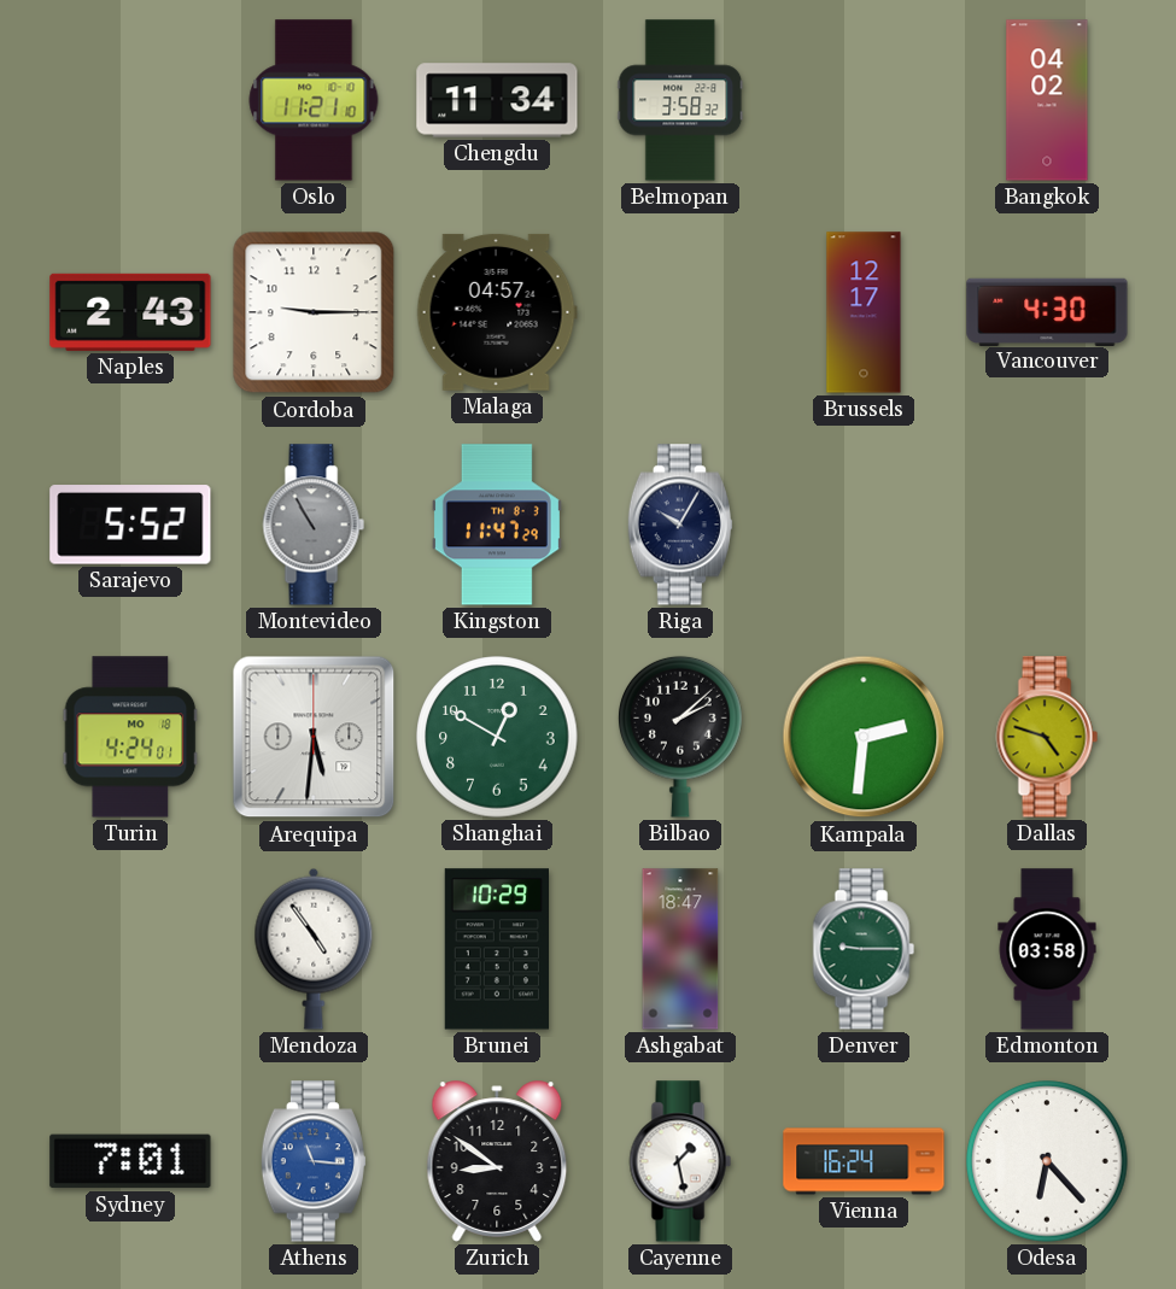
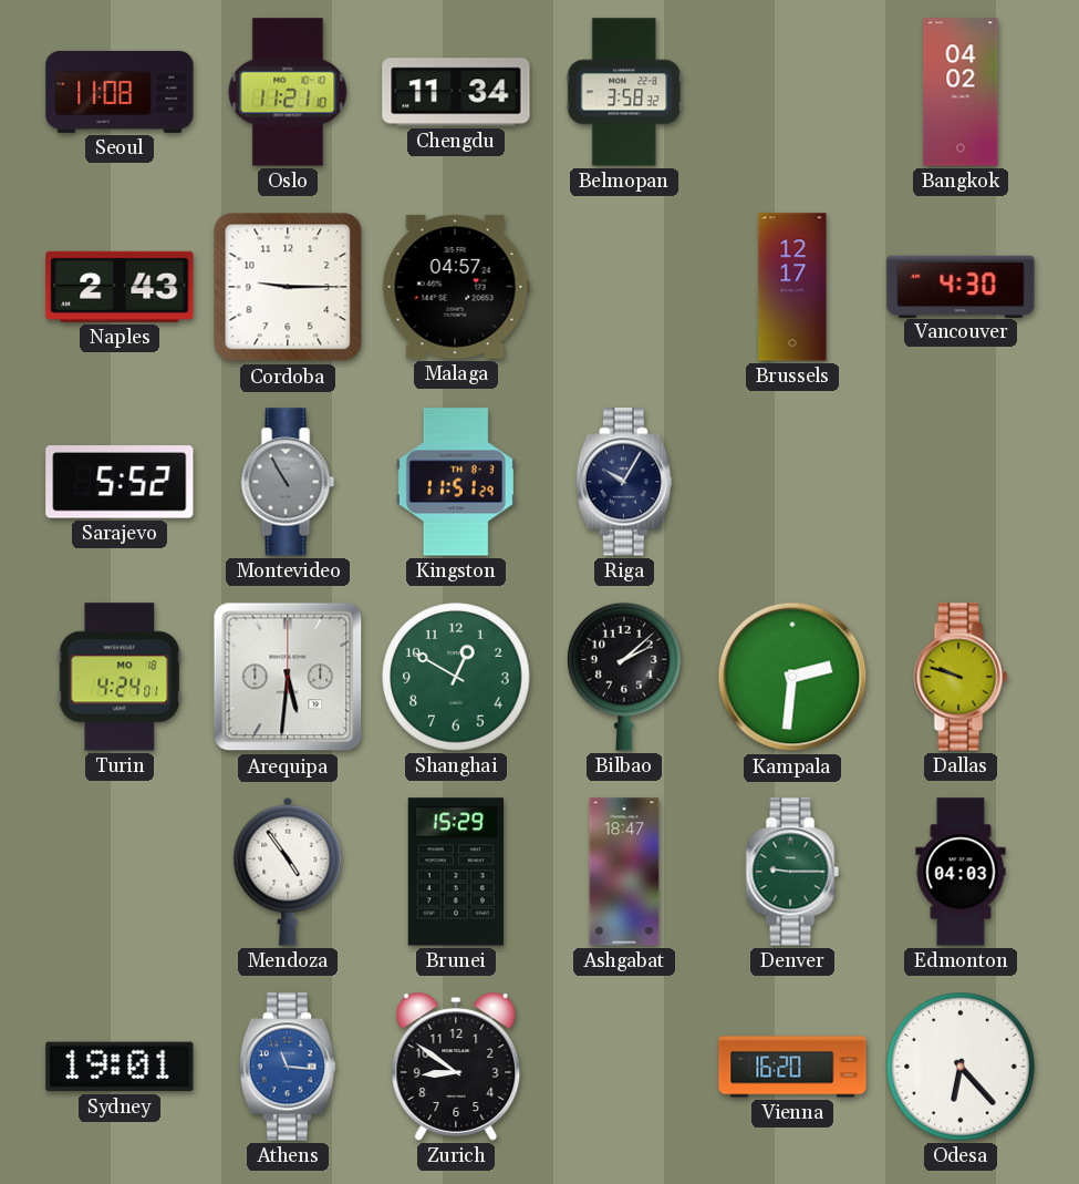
Seoul: none -> 11:08
Kingston: 11:47 -> 11:51
Dallas: 4:48 -> 9:48
Brunei: 10:29 -> 15:29
Edmonton: 03:58 -> 04:03
Sydney: 7:01 -> 19:01
Cayenne: 1:28 -> none
Vienna: 16:24 -> 16:20
